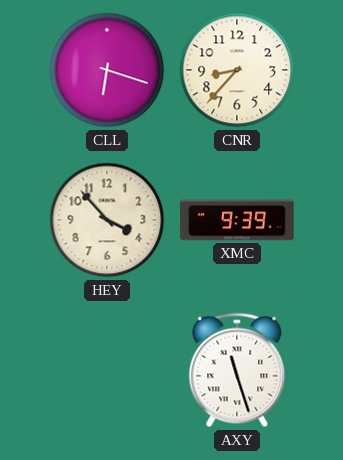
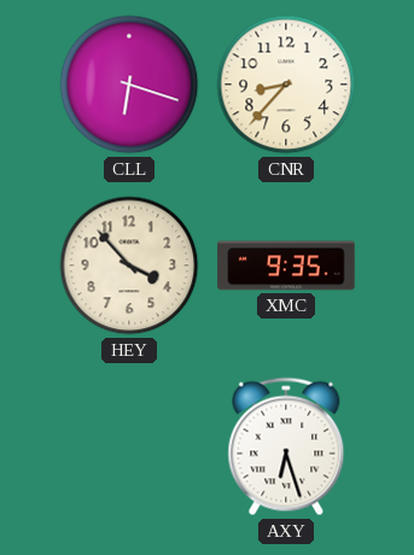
XMC: 9:39 -> 9:35
AXY: 11:27 -> 6:27
